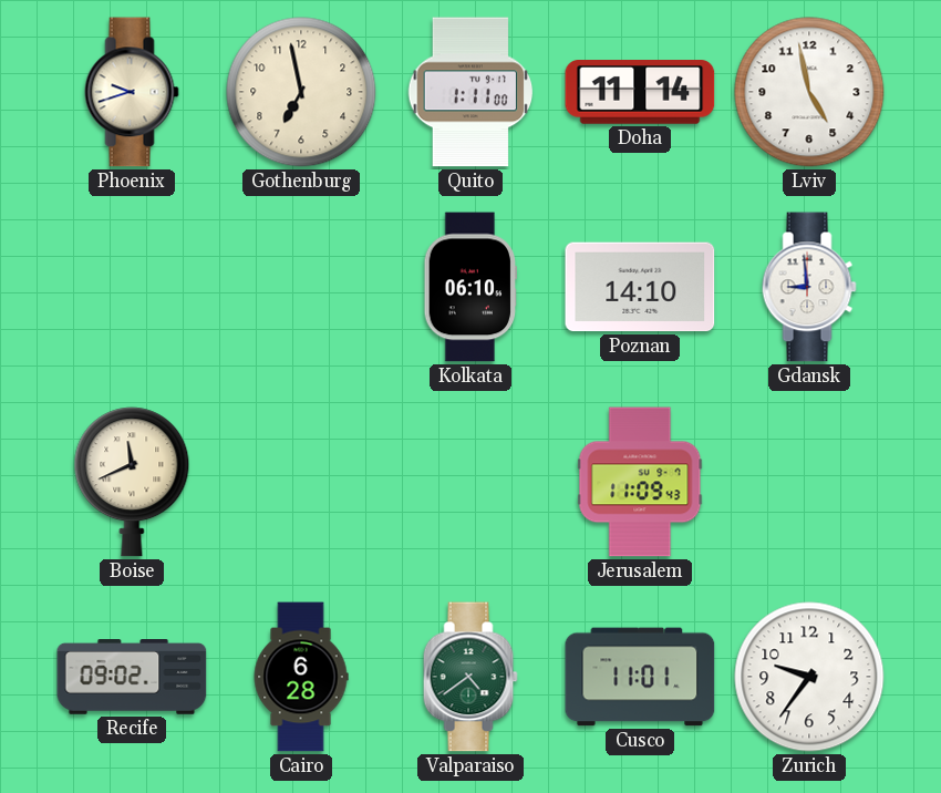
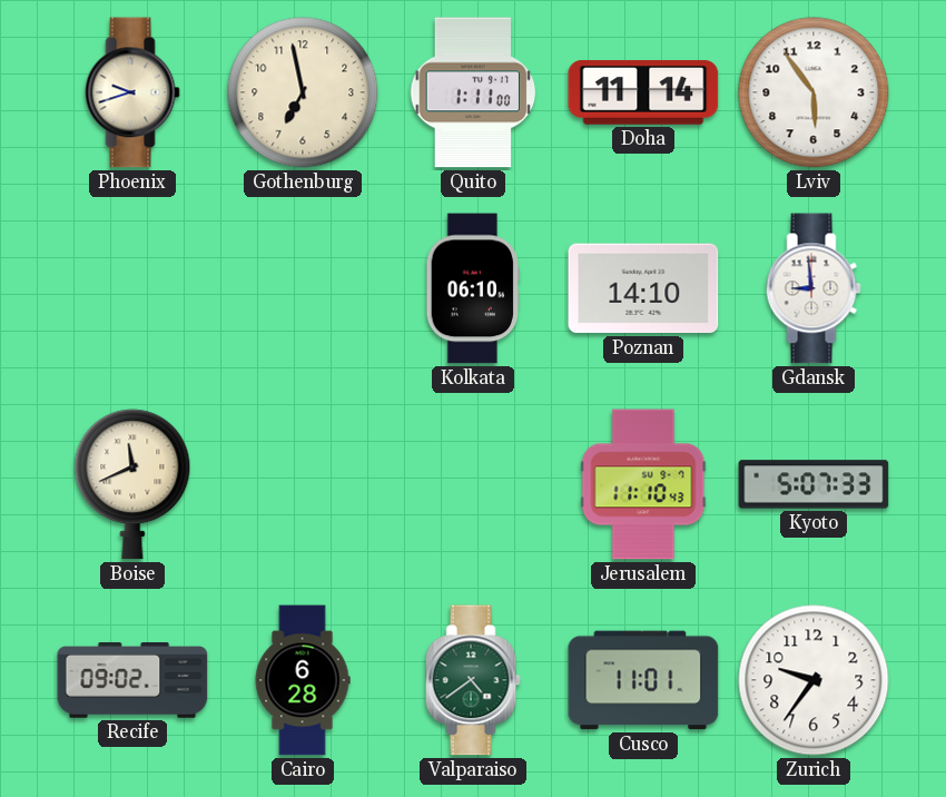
Lviv: 4:58 -> 5:54
Jerusalem: 11:09 -> 11:10
Kyoto: none -> 5:07
